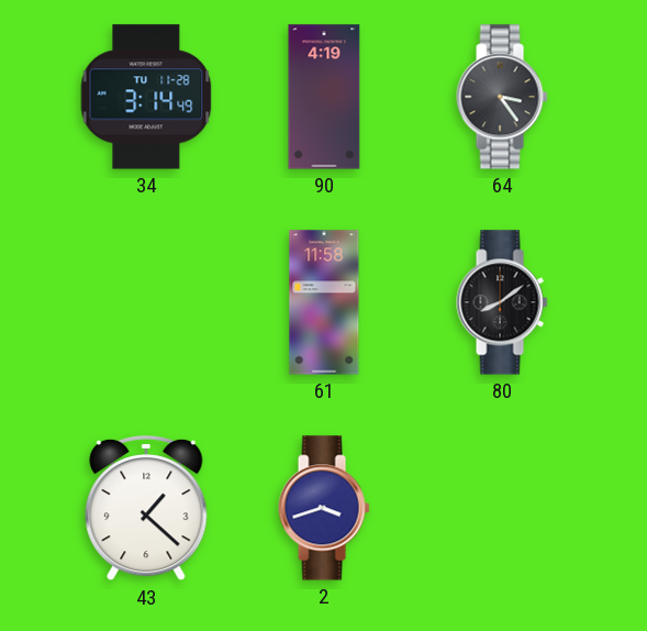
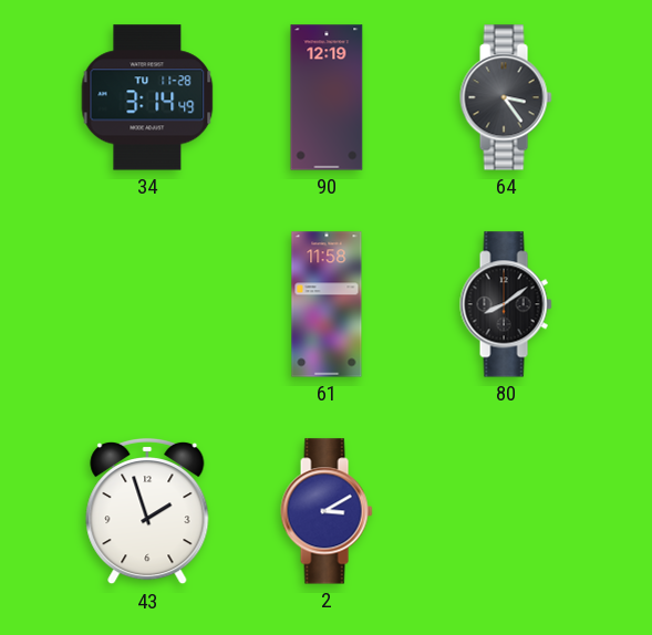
90: 4:19 -> 12:19
43: 1:22 -> 1:57
2: 3:42 -> 3:10
